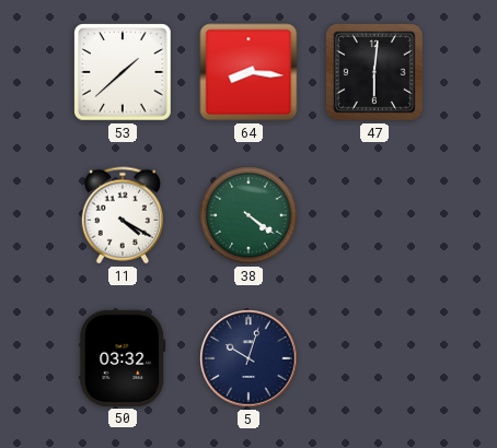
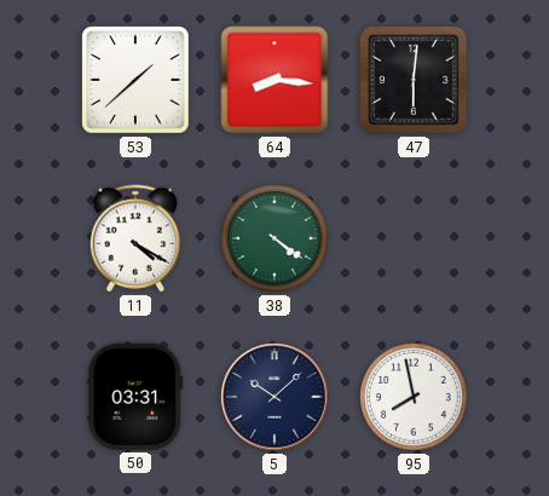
50: 03:32 -> 03:31
5: 10:03 -> 10:08
95: none -> 7:58
